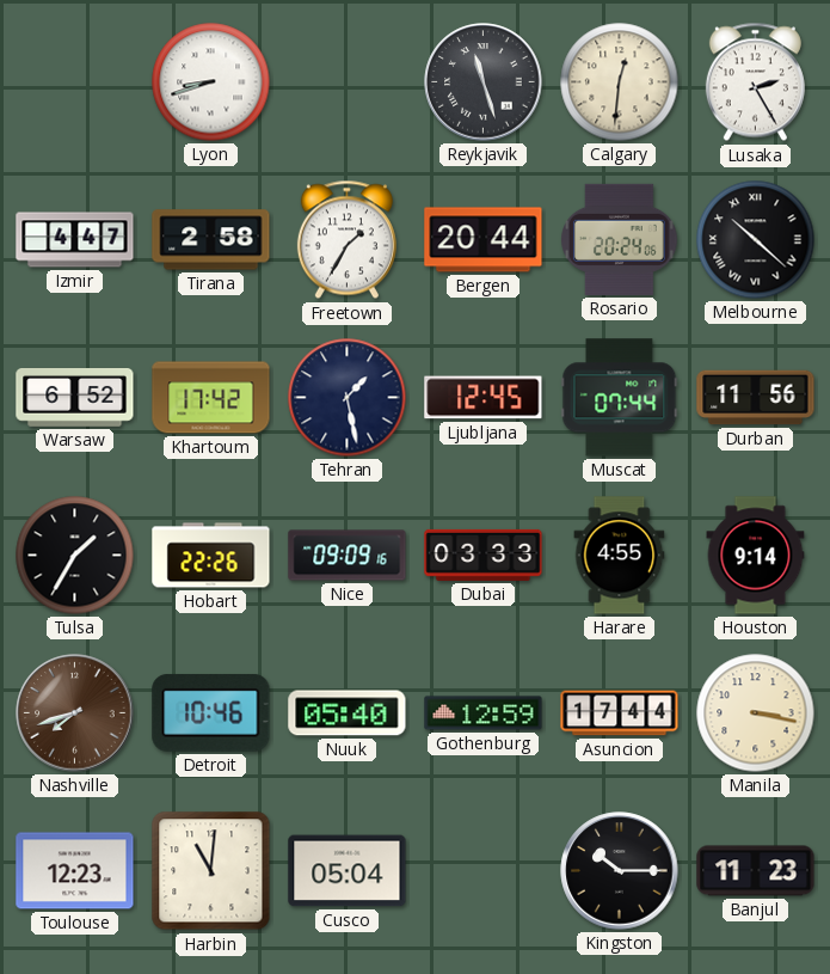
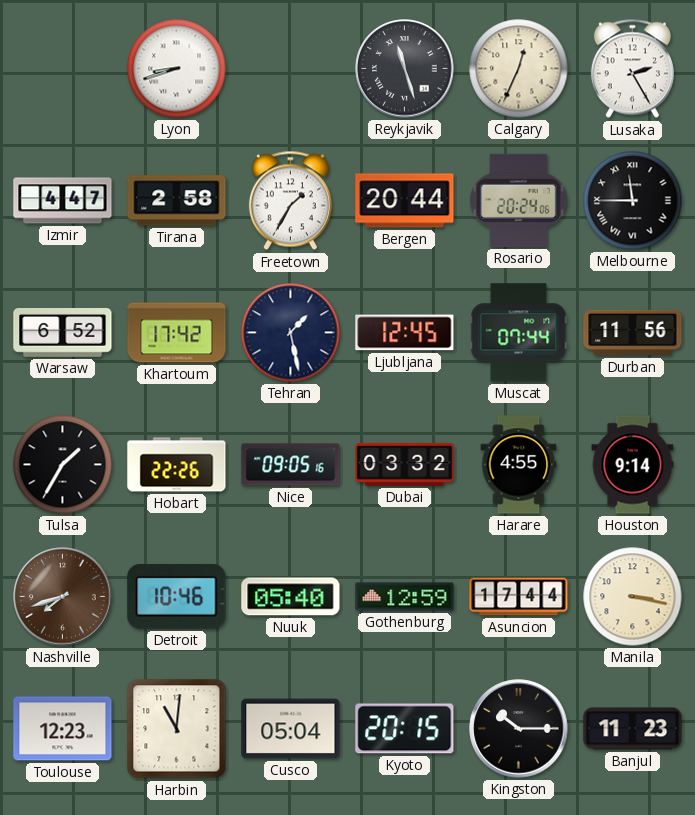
Calgary: 12:31 -> 12:34
Melbourne: 10:22 -> 11:45
Nice: 09:09 -> 09:05
Dubai: 03:33 -> 03:32
Kyoto: none -> 20:15
